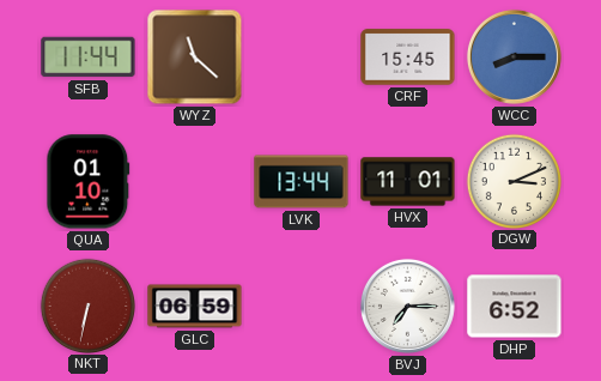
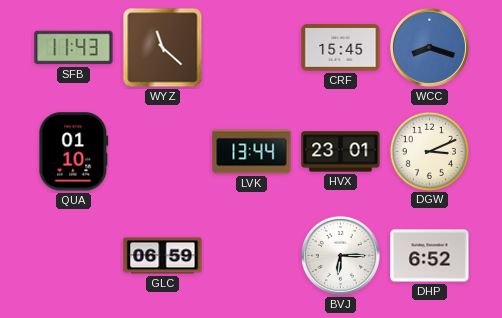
SFB: 11:44 -> 11:43
WCC: 8:15 -> 8:18
HVX: 11:01 -> 23:01
NKT: 6:32 -> none
BVJ: 7:15 -> 6:15
